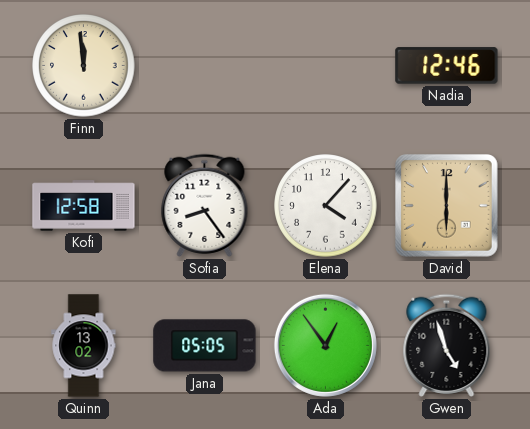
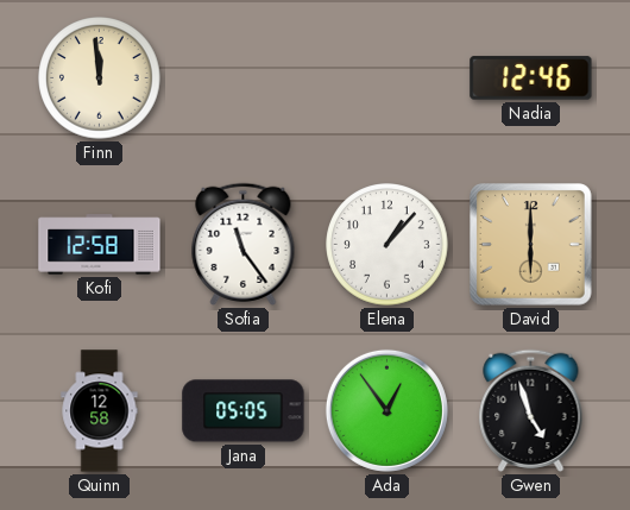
Sofia: 8:24 -> 11:24
Elena: 4:07 -> 1:07
Quinn: 13:02 -> 12:58
